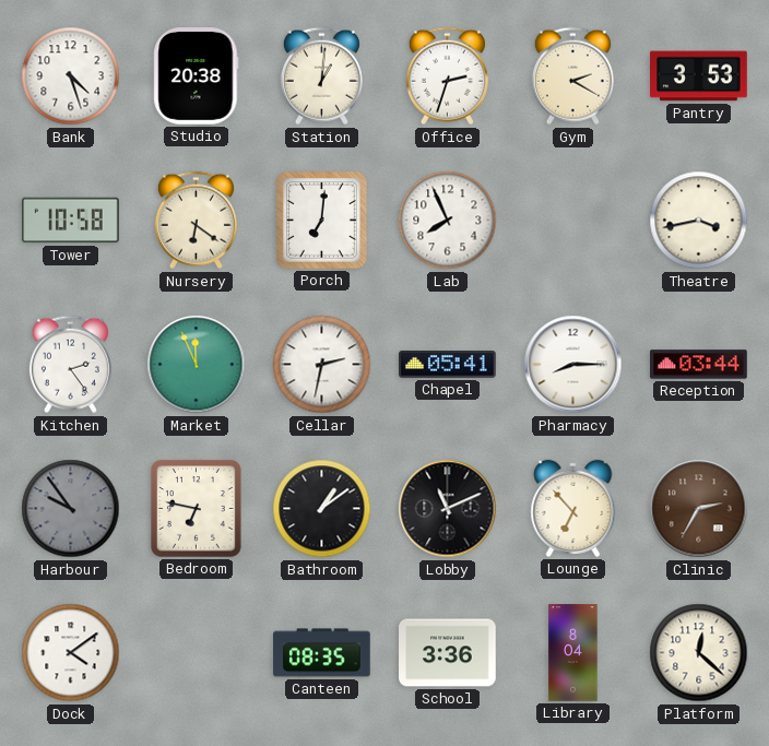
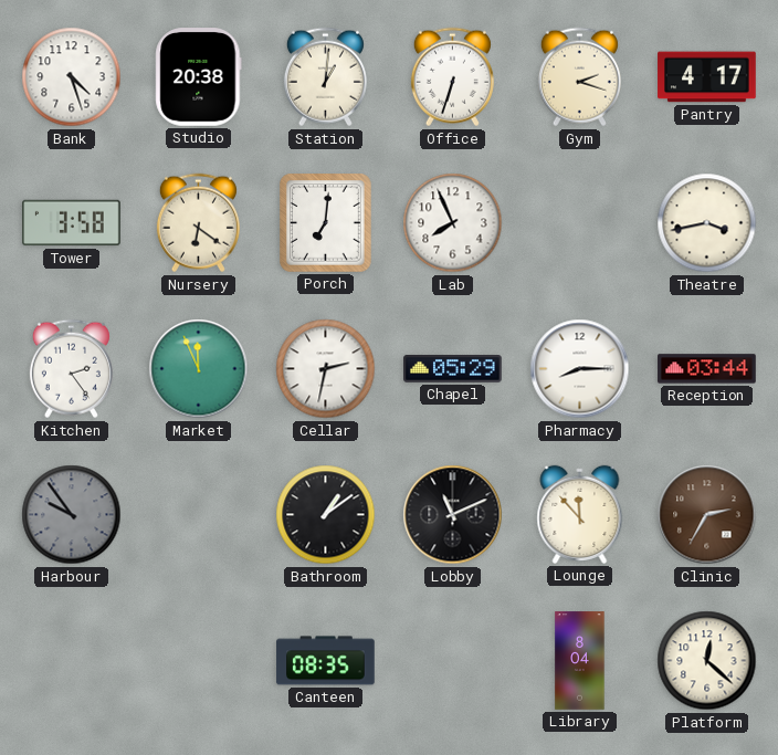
Office: 2:33 -> 6:33
Gym: 2:20 -> 2:18
Pantry: 3:53 -> 4:17
Tower: 10:58 -> 3:58
Chapel: 05:41 -> 05:29
Bedroom: 6:47 -> none
Lounge: 6:53 -> 11:53
Dock: 4:09 -> none
School: 3:36 -> none
